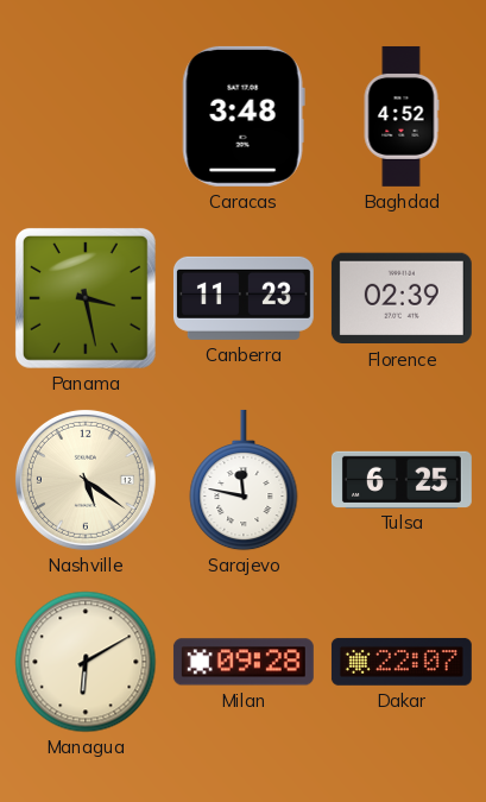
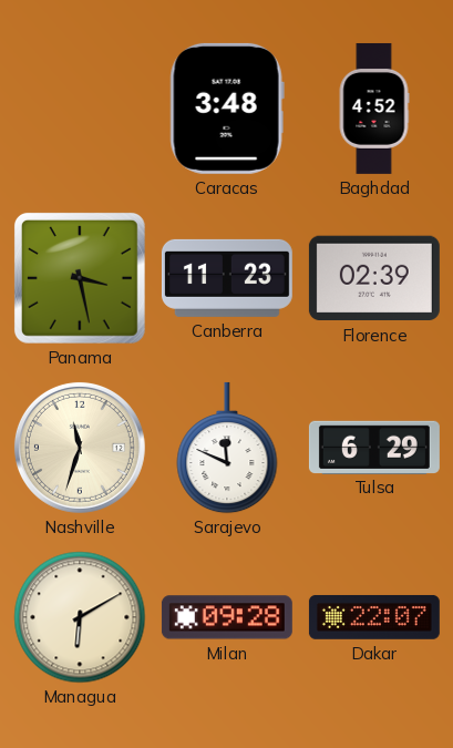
Nashville: 5:21 -> 11:33
Sarajevo: 11:47 -> 11:49
Tulsa: 6:25 -> 6:29
